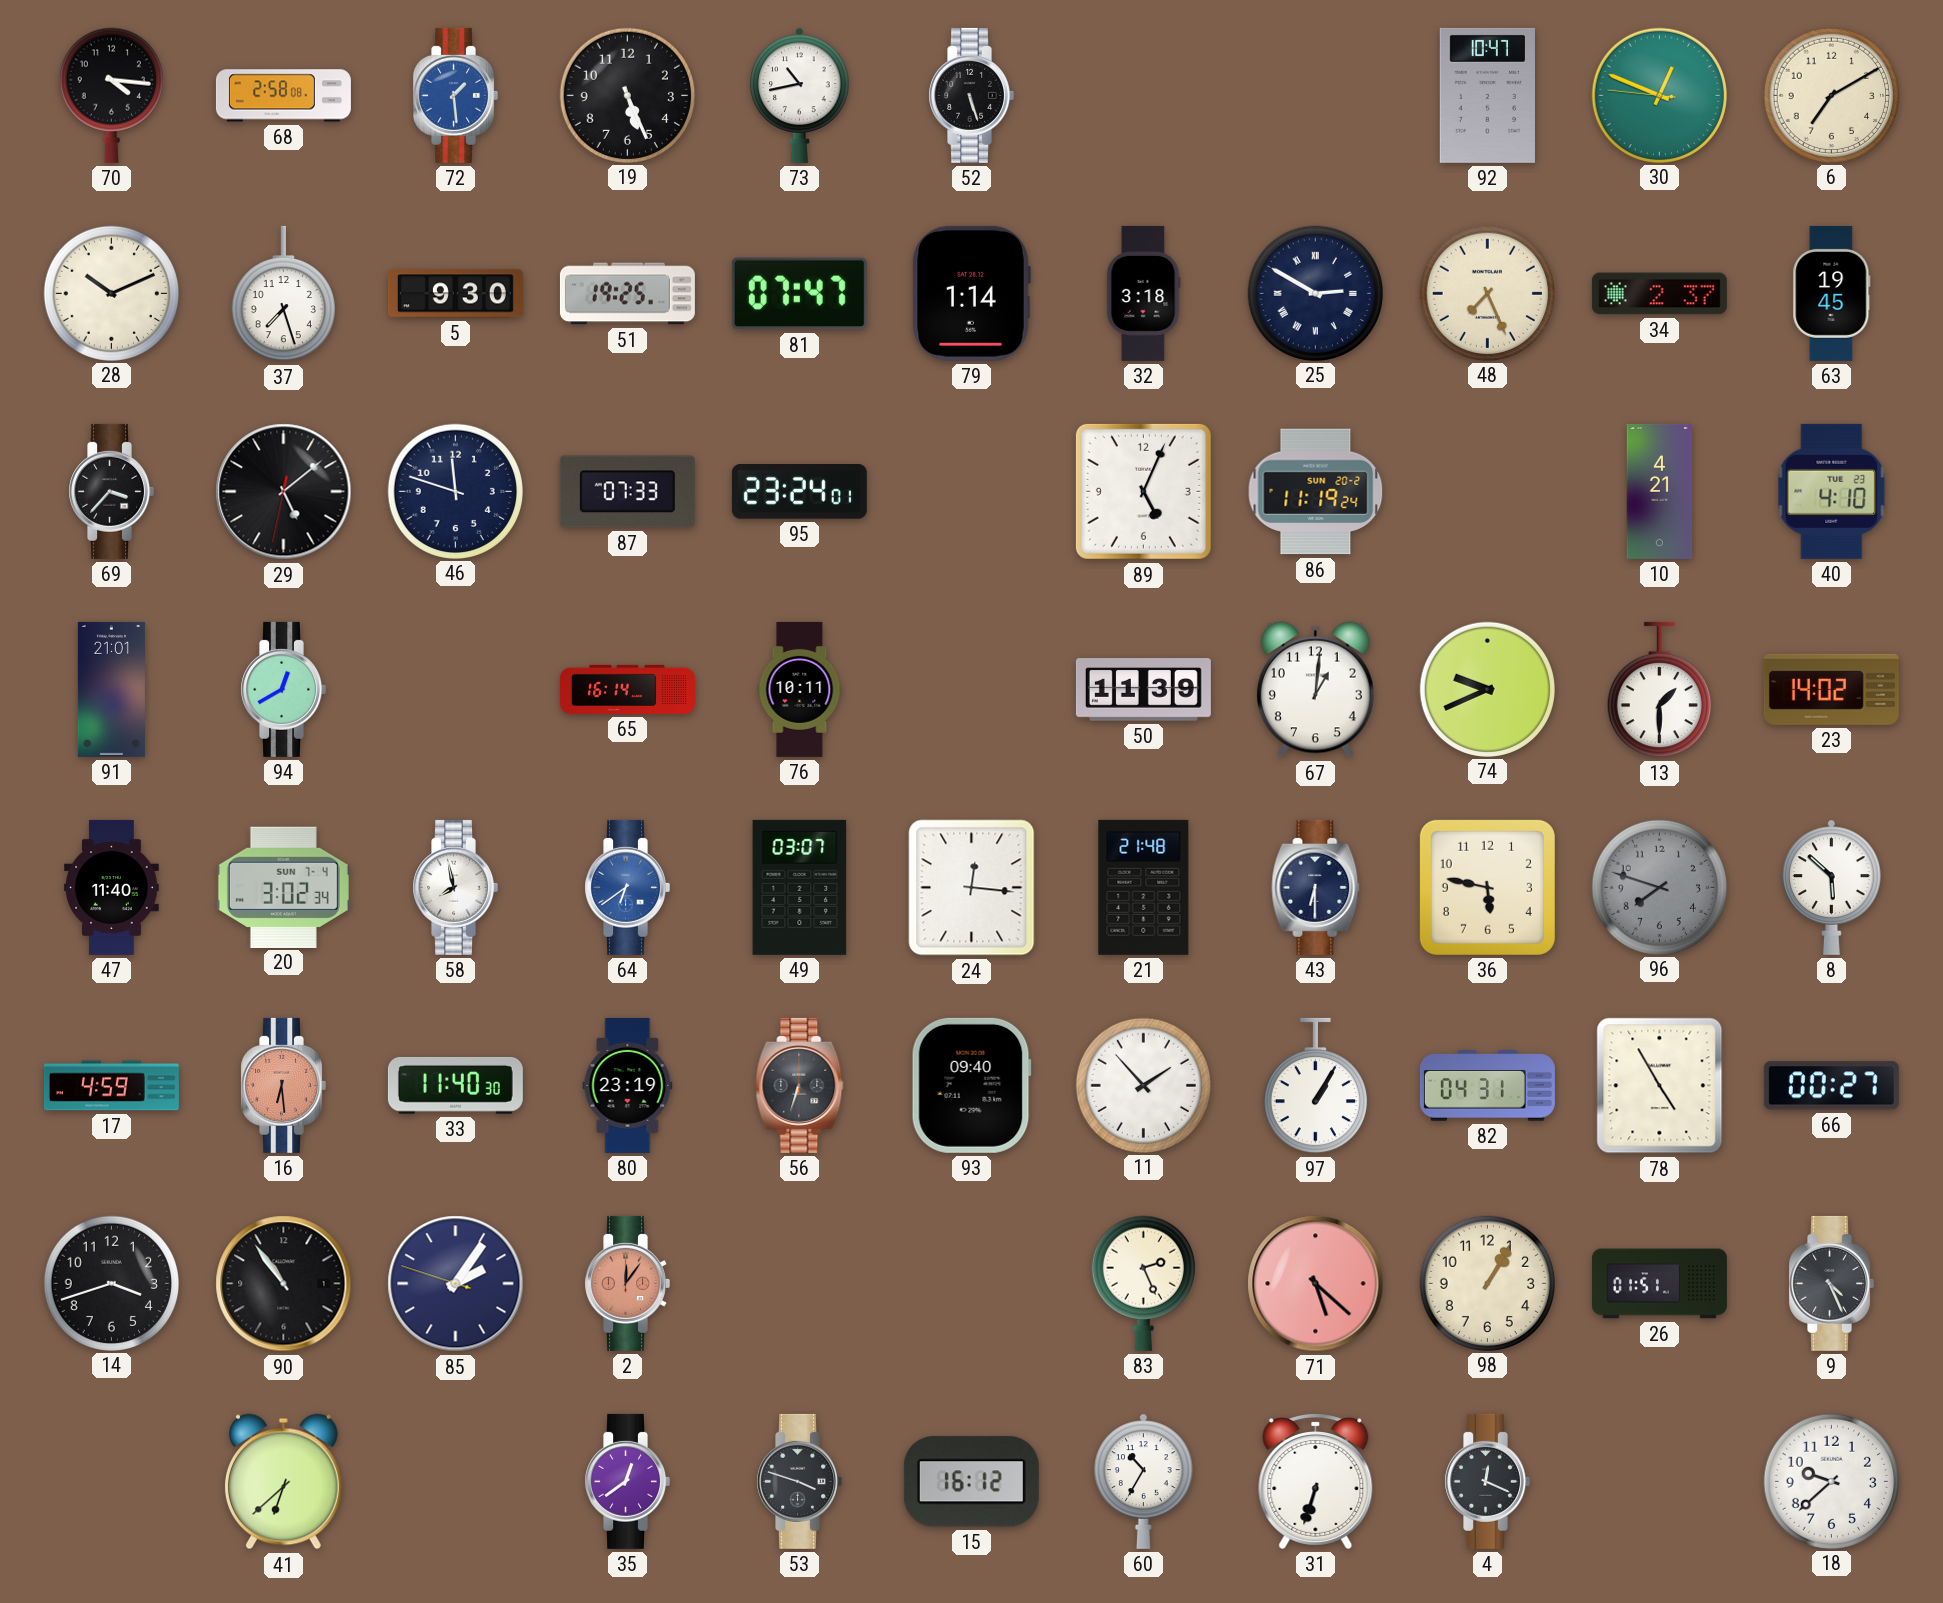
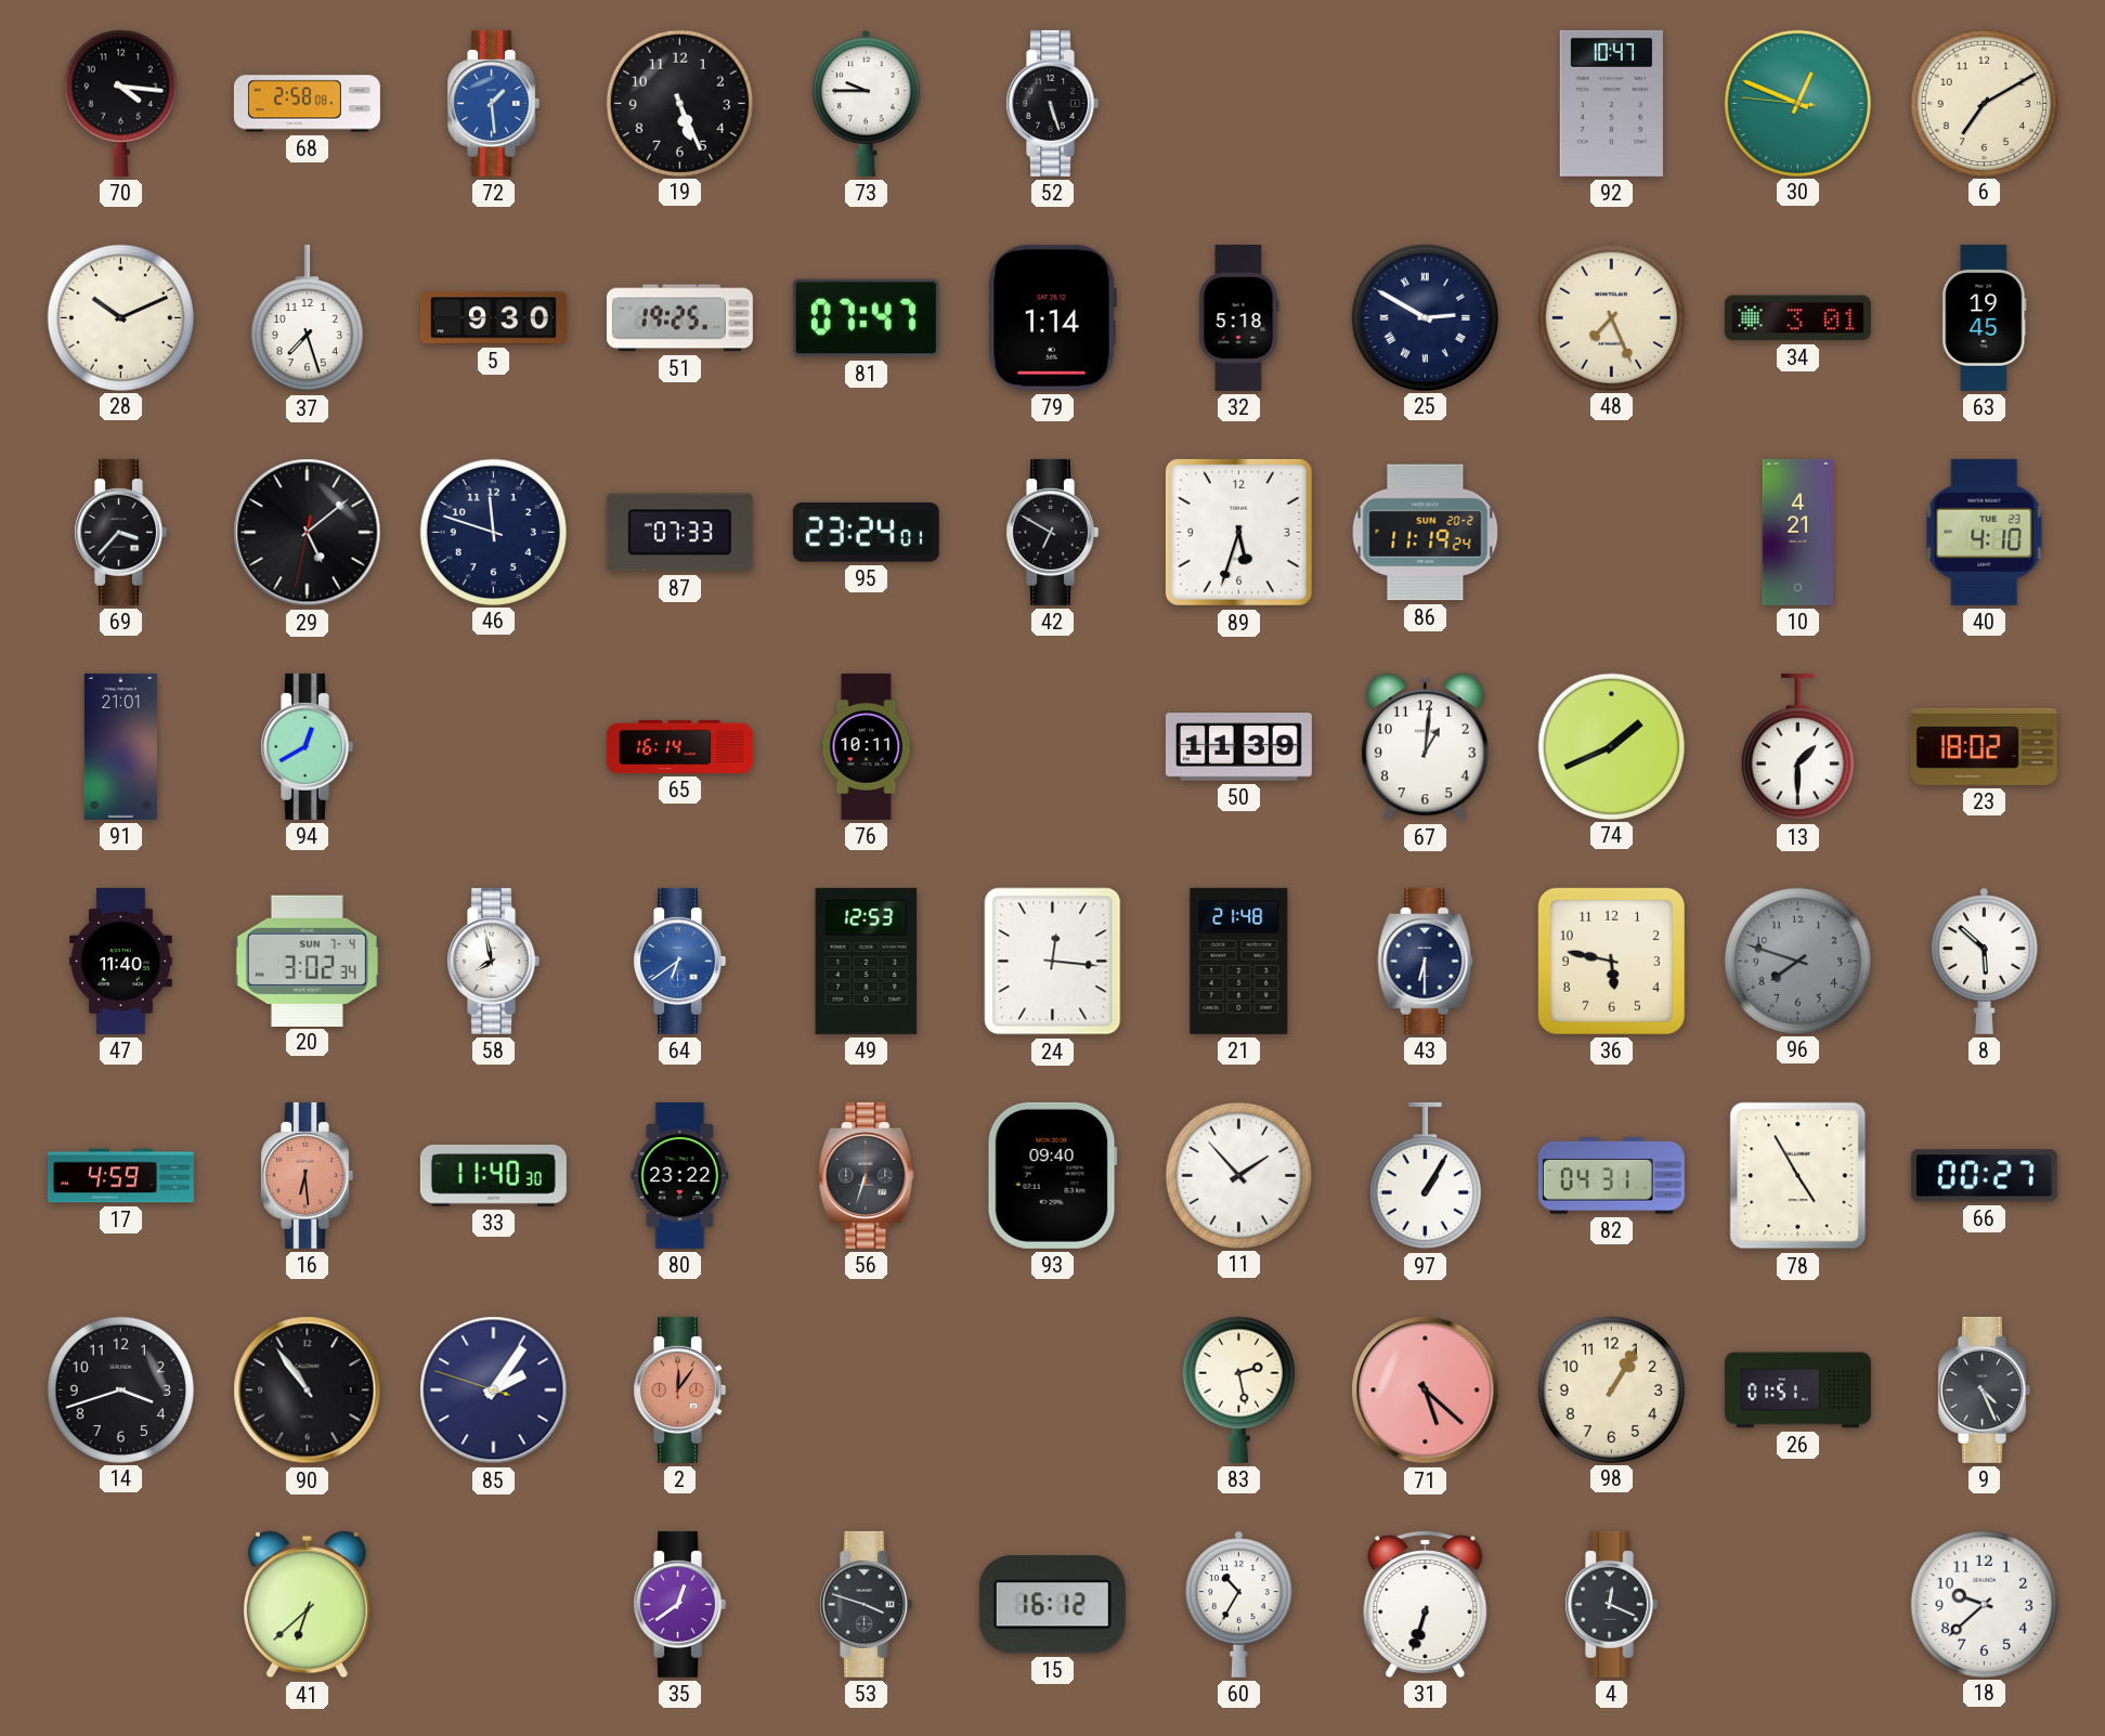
73: 10:43 -> 9:45
32: 3:18 -> 5:18
34: 2:37 -> 3:01
42: none -> 6:50
89: 5:04 -> 5:33
74: 9:41 -> 1:41
23: 14:02 -> 18:02
49: 03:07 -> 12:53
80: 23:19 -> 23:22
83: 2:26 -> 2:28
